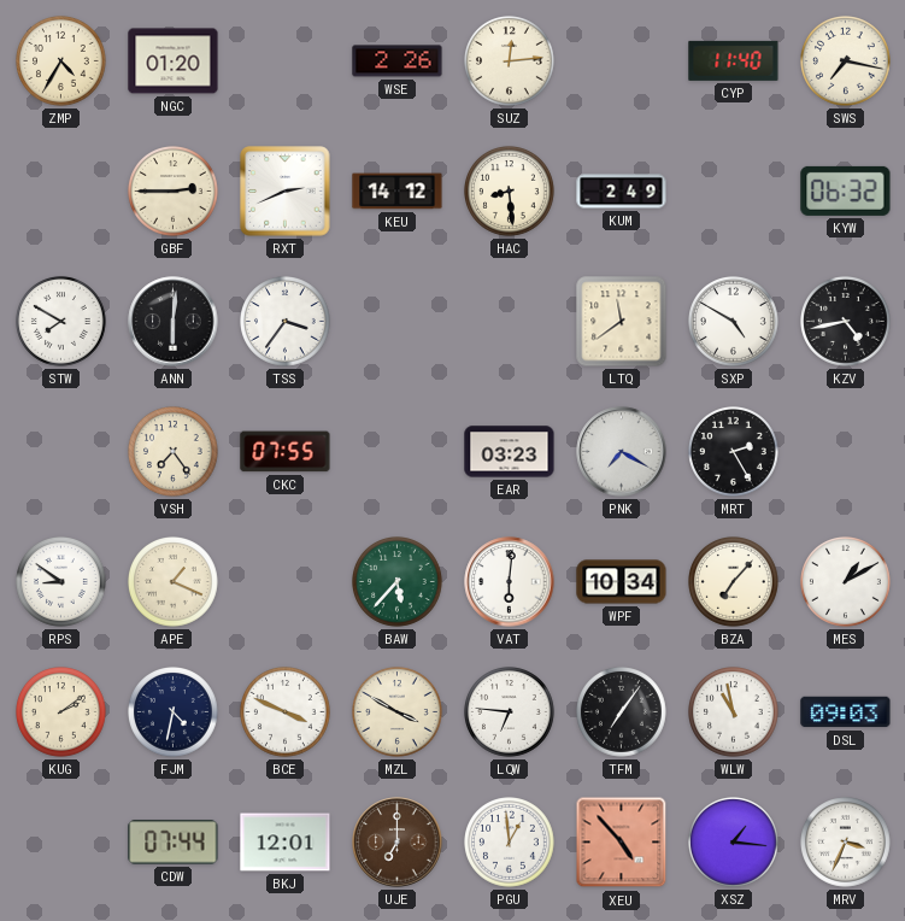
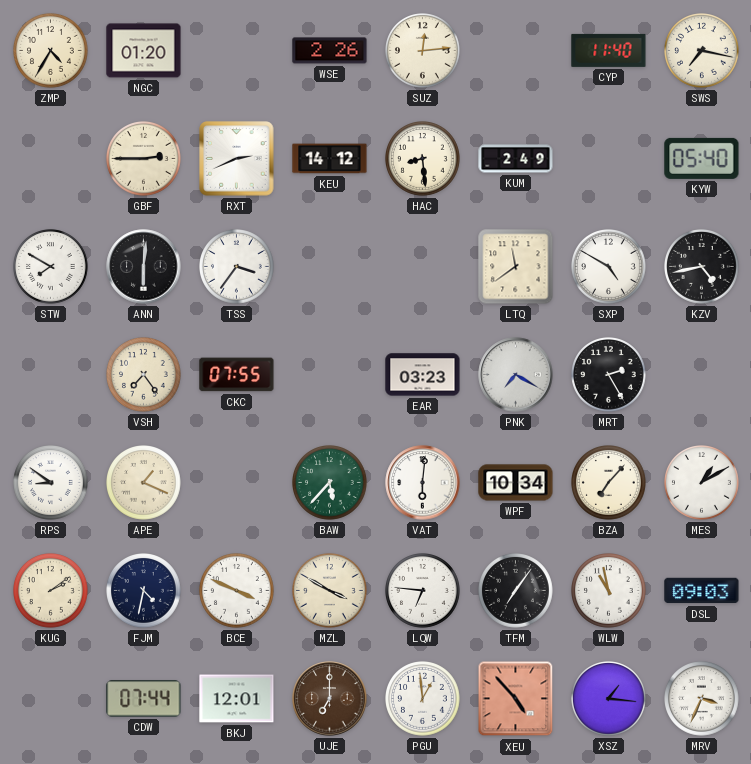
KYW: 06:32 -> 05:40
